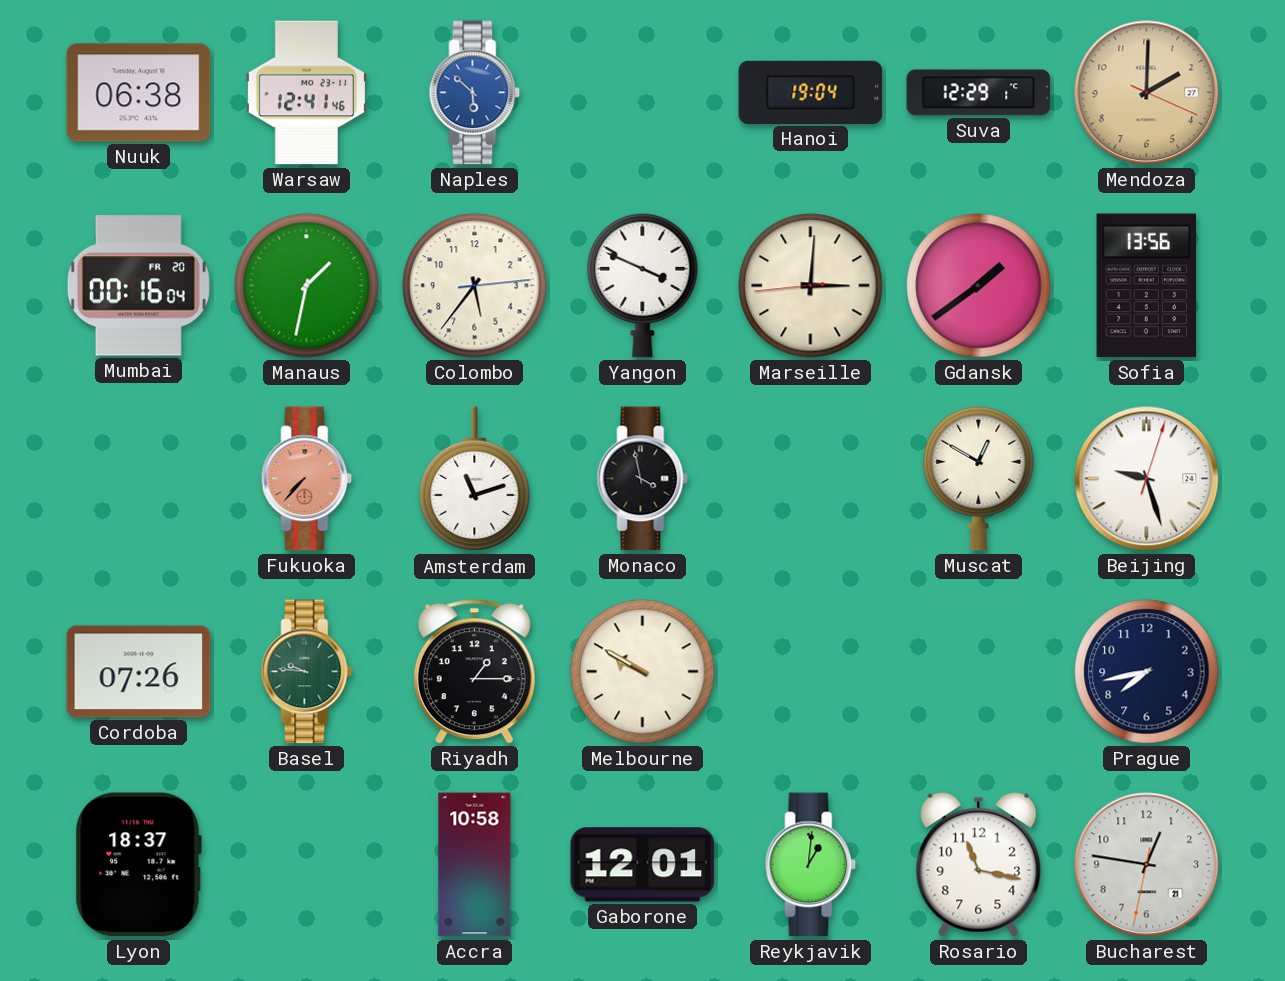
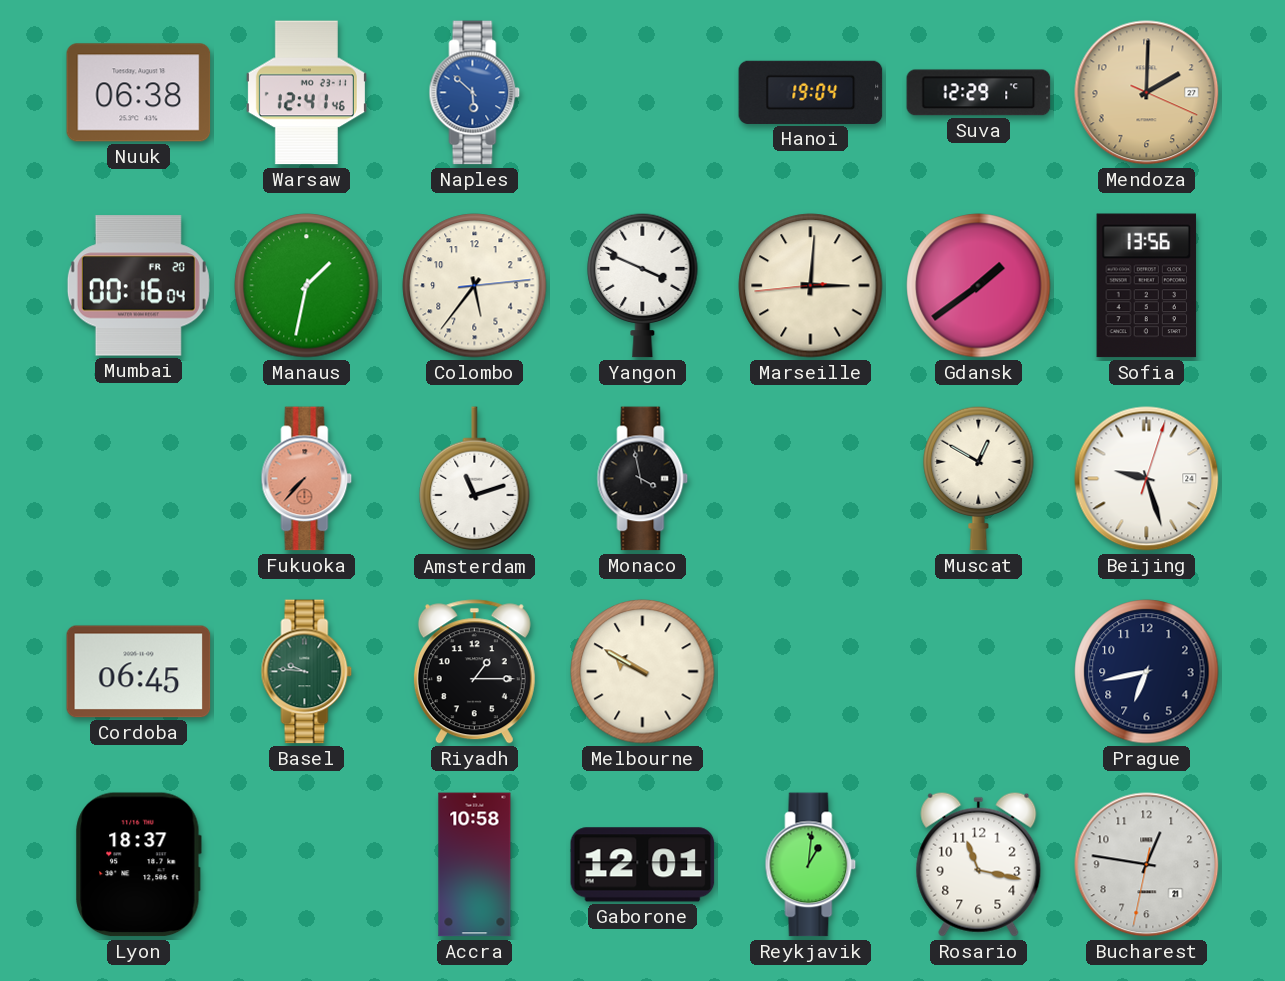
Cordoba: 07:26 -> 06:45
Prague: 7:43 -> 6:43
